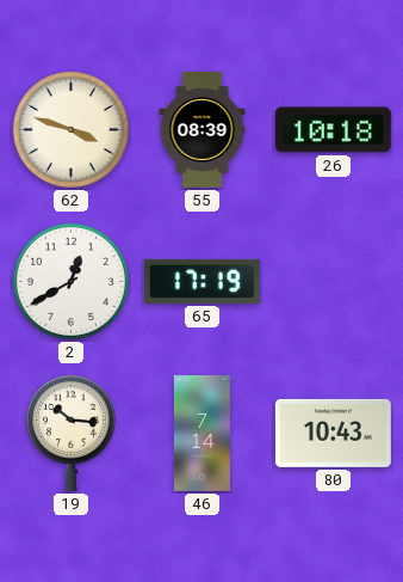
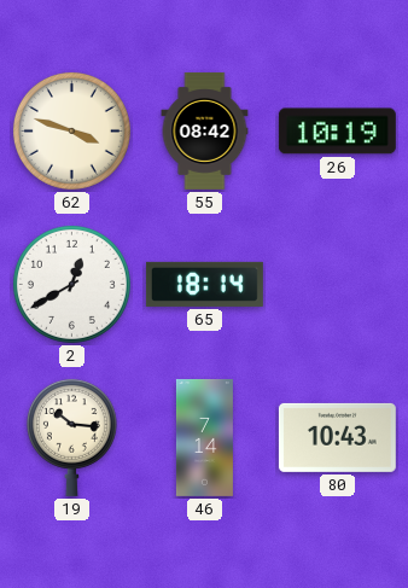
55: 08:39 -> 08:42
26: 10:18 -> 10:19
65: 17:19 -> 18:14
